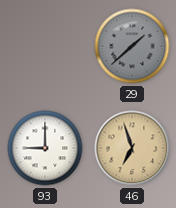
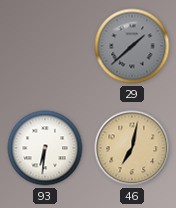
93: 9:00 -> 6:31
46: 6:57 -> 7:02
